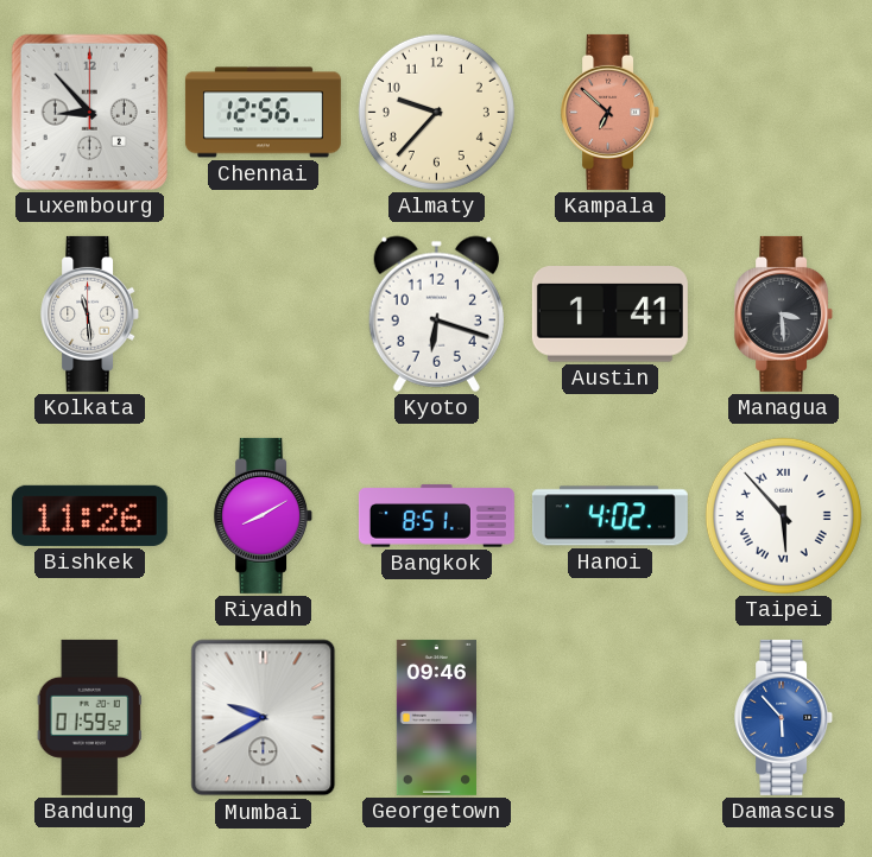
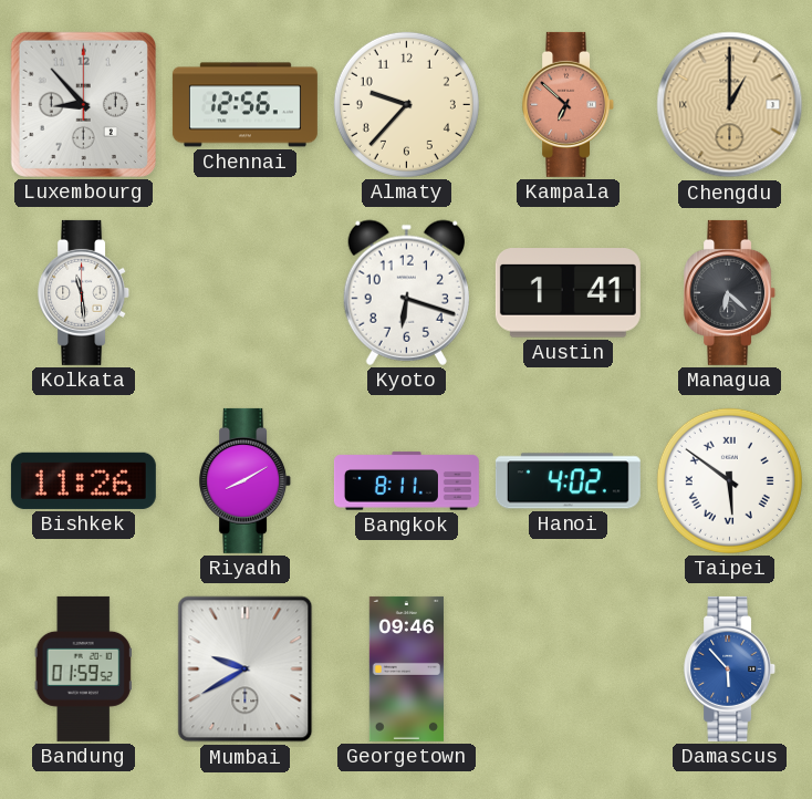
Chengdu: none -> 1:00
Managua: 3:29 -> 6:22
Bangkok: 8:51 -> 8:11
Taipei: 5:53 -> 5:51
